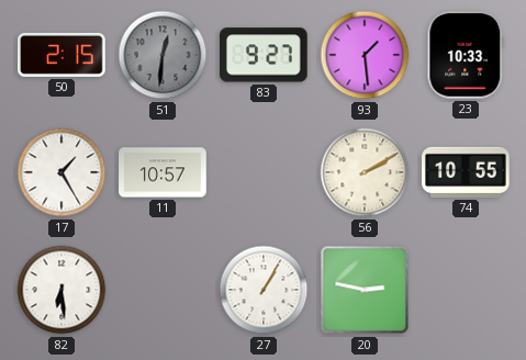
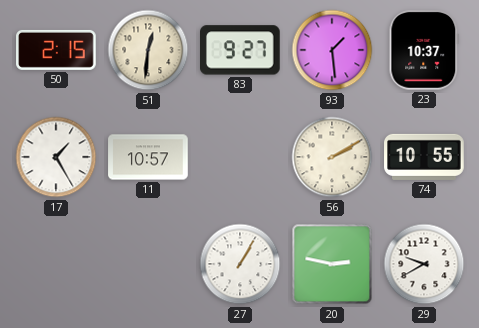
51 dial: grey -> cream
23: 10:33 -> 10:37
82: 6:29 -> none
29: none -> 9:40
